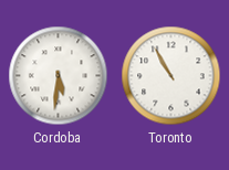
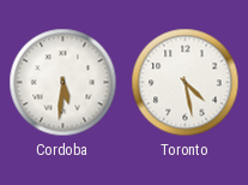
Toronto: 10:55 -> 4:28
